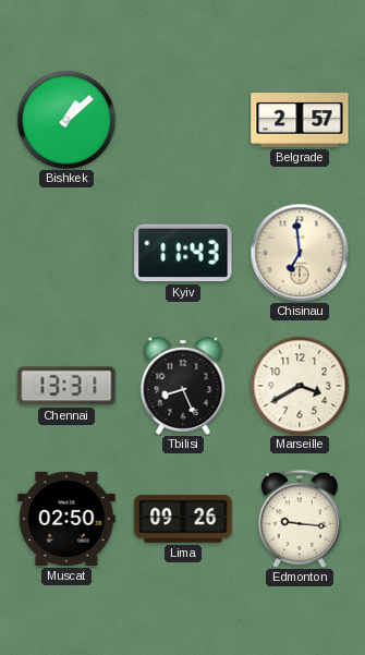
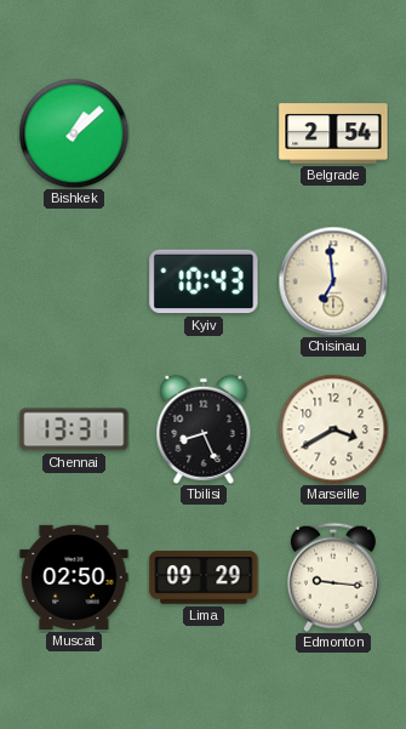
Belgrade: 2:57 -> 2:54
Kyiv: 11:43 -> 10:43
Lima: 09:26 -> 09:29
